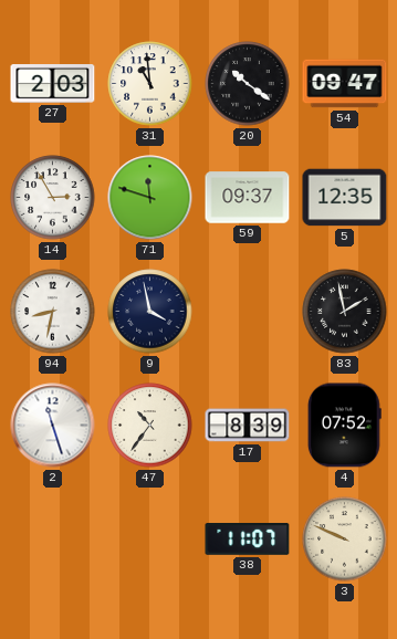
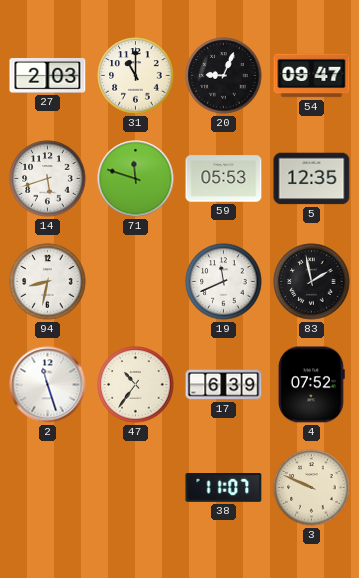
31: 10:59 -> 11:00
20: 10:21 -> 9:04
14: 2:55 -> 5:42
59: 09:37 -> 05:53
9: 3:58 -> none
19: none -> 11:41
17: 8:39 -> 6:39
